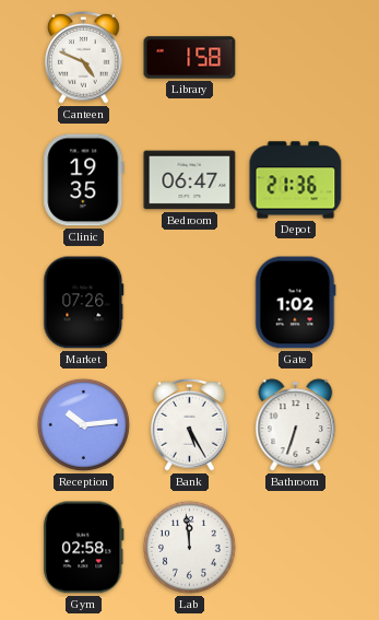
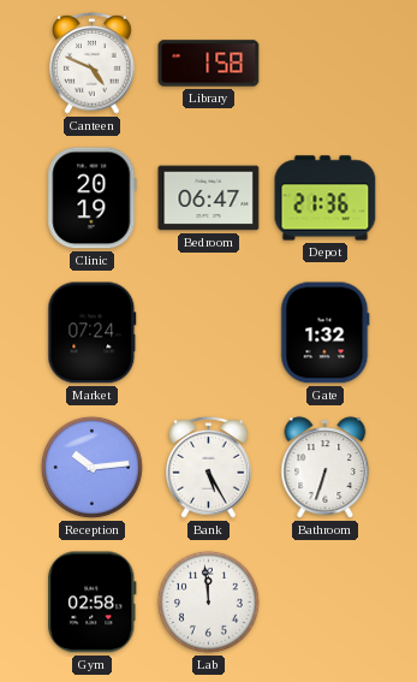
Clinic: 19:35 -> 20:19
Market: 07:26 -> 07:24
Gate: 1:02 -> 1:32
